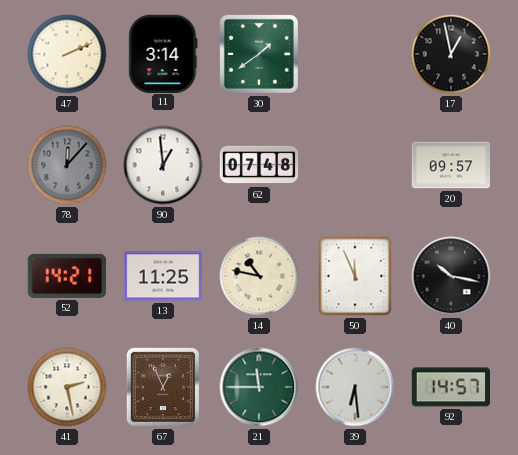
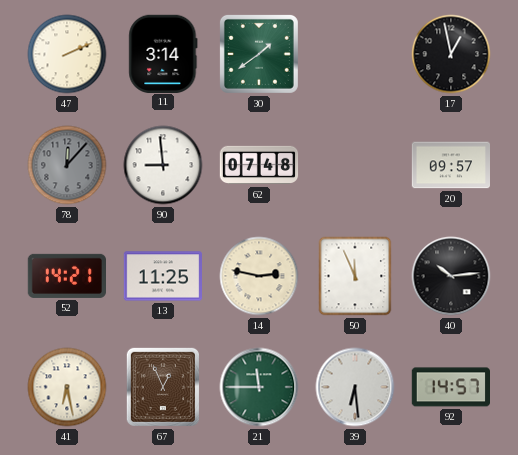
90: 12:59 -> 8:59
14: 10:47 -> 2:47
40: 10:17 -> 10:14
41: 2:28 -> 6:28
